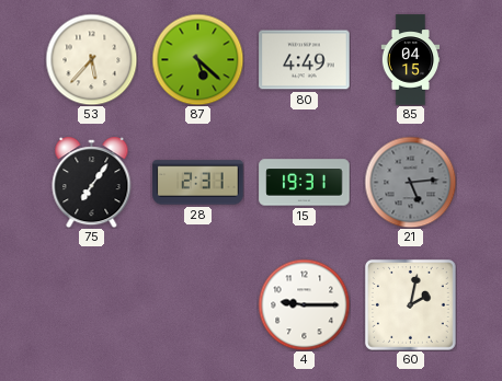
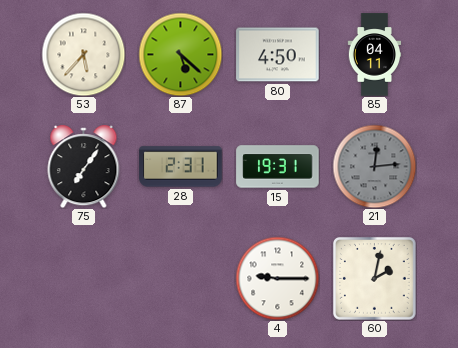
80: 4:49 -> 4:50
85: 04:15 -> 04:11
21: 5:14 -> 12:14
